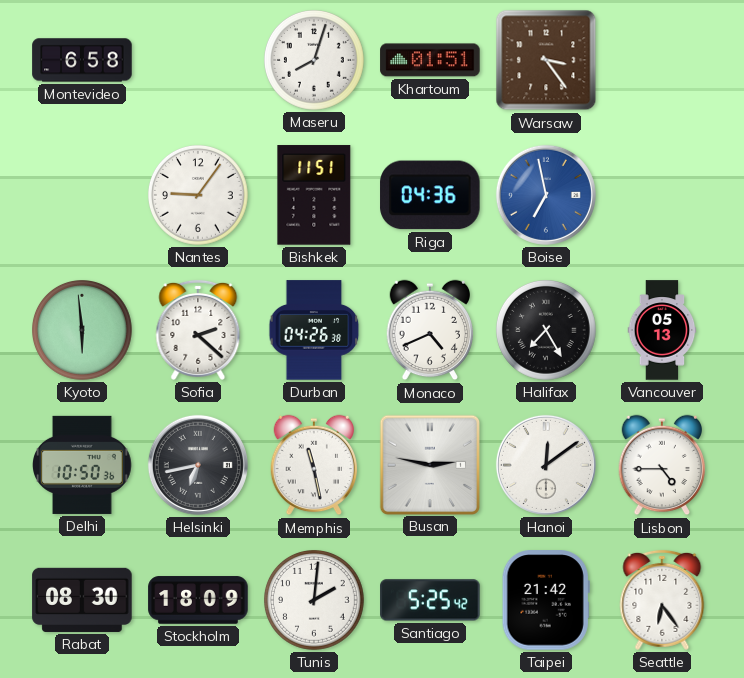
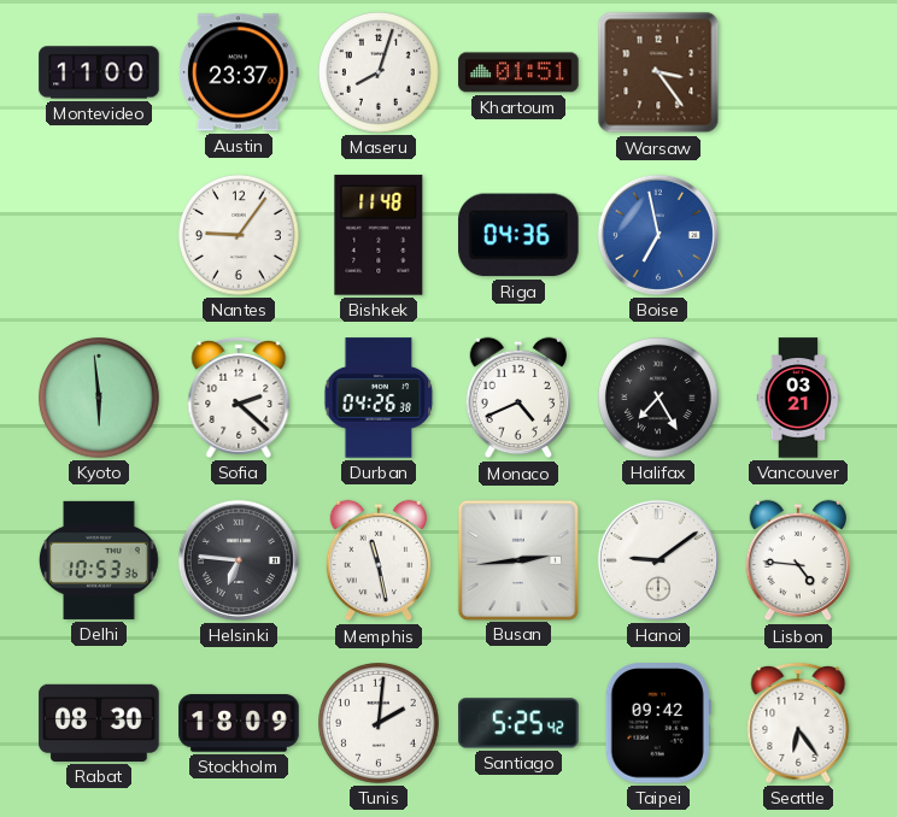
Montevideo: 6:58 -> 11:00
Austin: none -> 23:37
Bishkek: 11:51 -> 11:48
Vancouver: 05:13 -> 03:21
Delhi: 10:50 -> 10:53
Helsinki: 6:43 -> 6:46
Busan: 2:47 -> 2:44
Hanoi: 12:09 -> 9:09
Lisbon: 4:45 -> 4:46
Taipei: 21:42 -> 09:42
